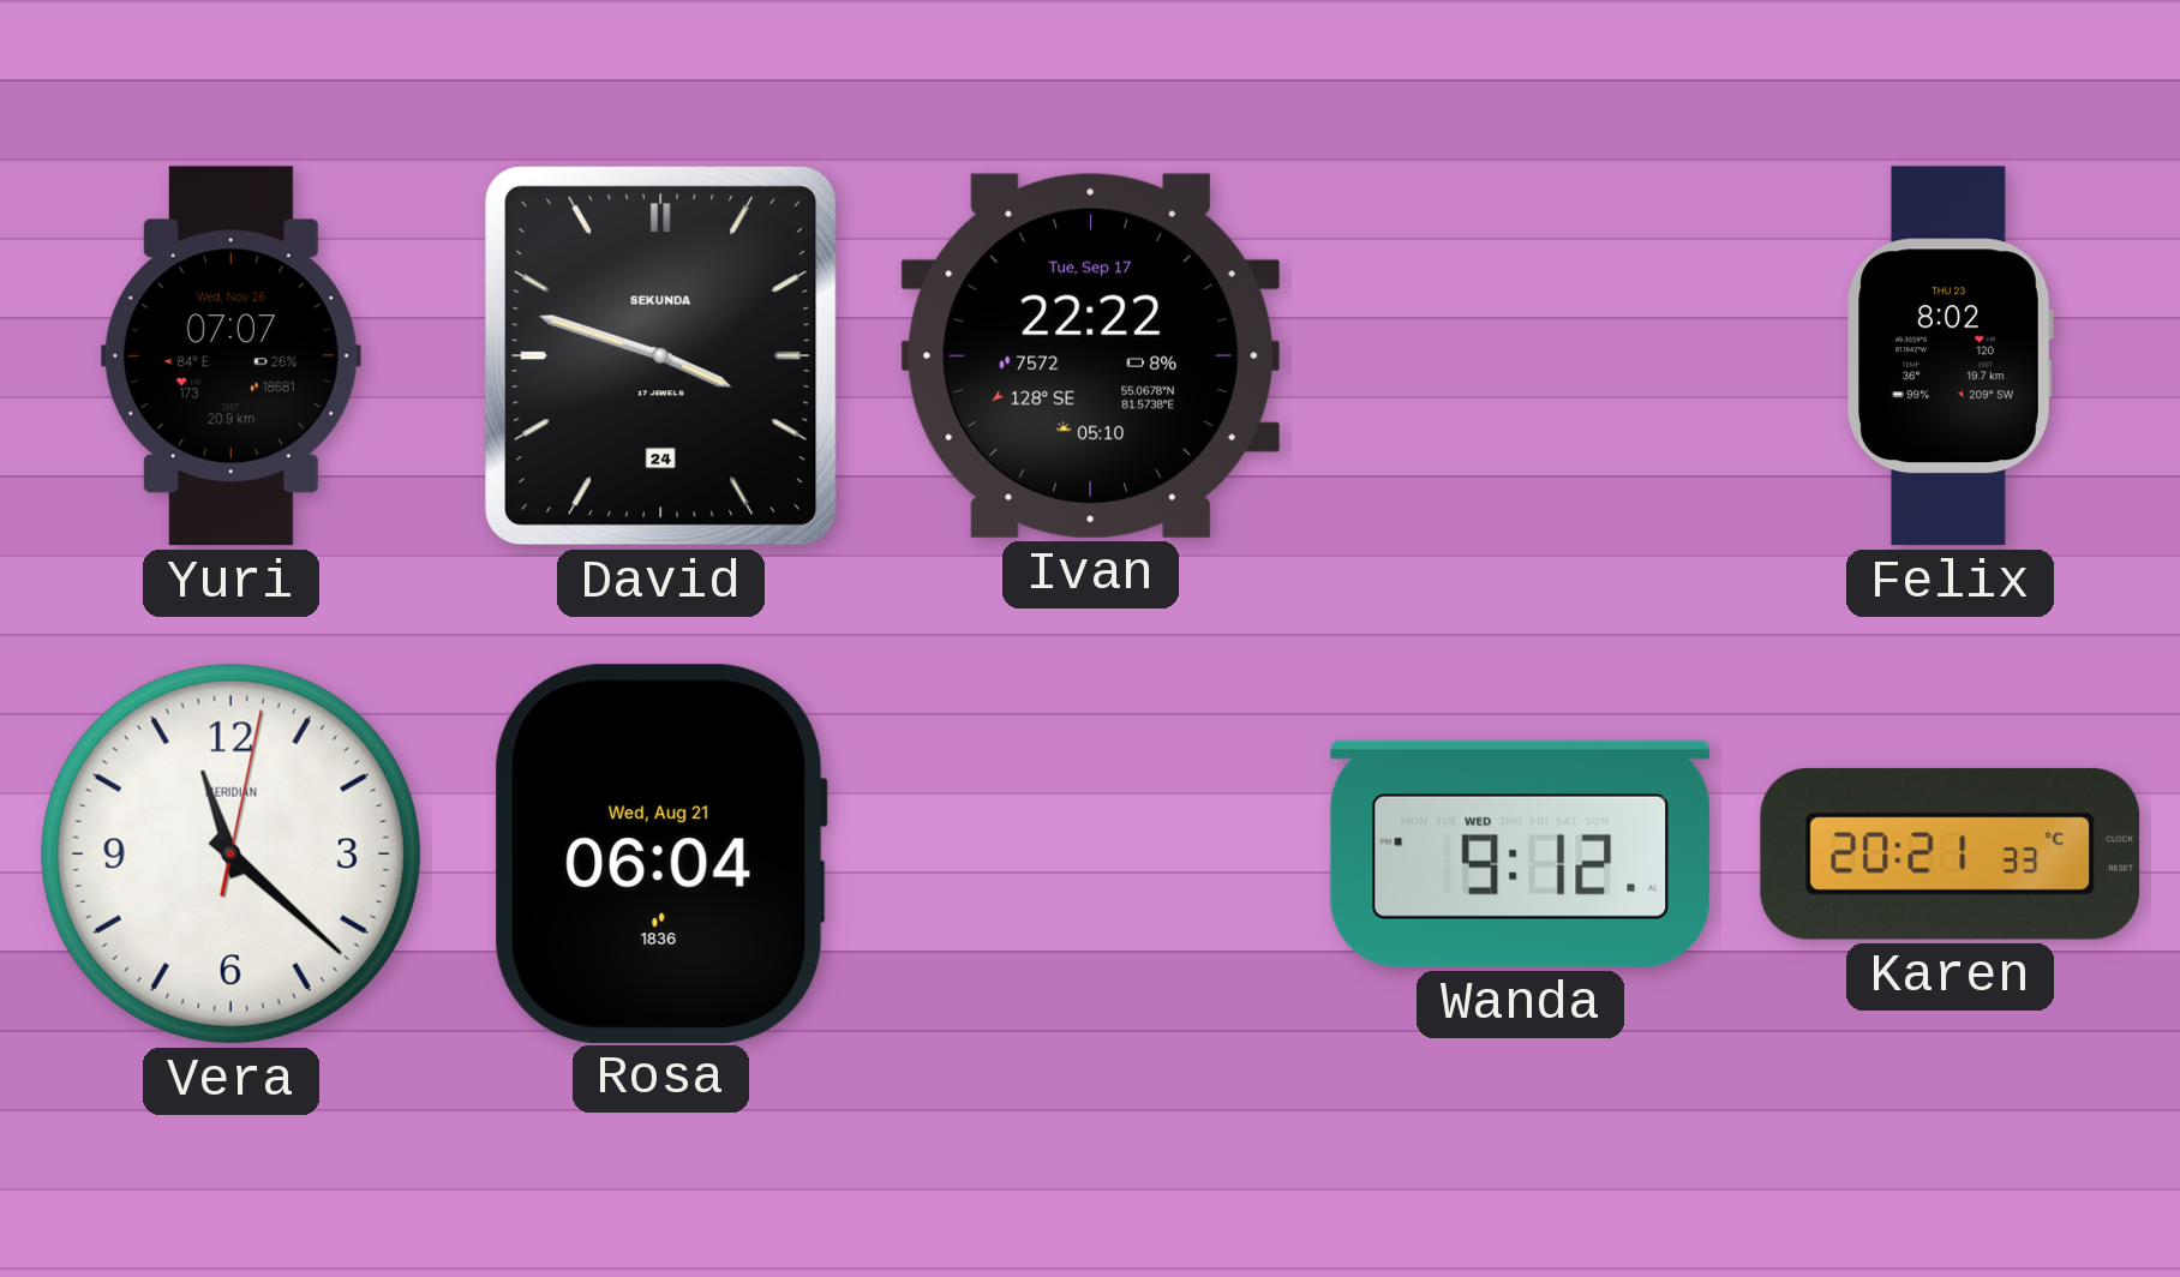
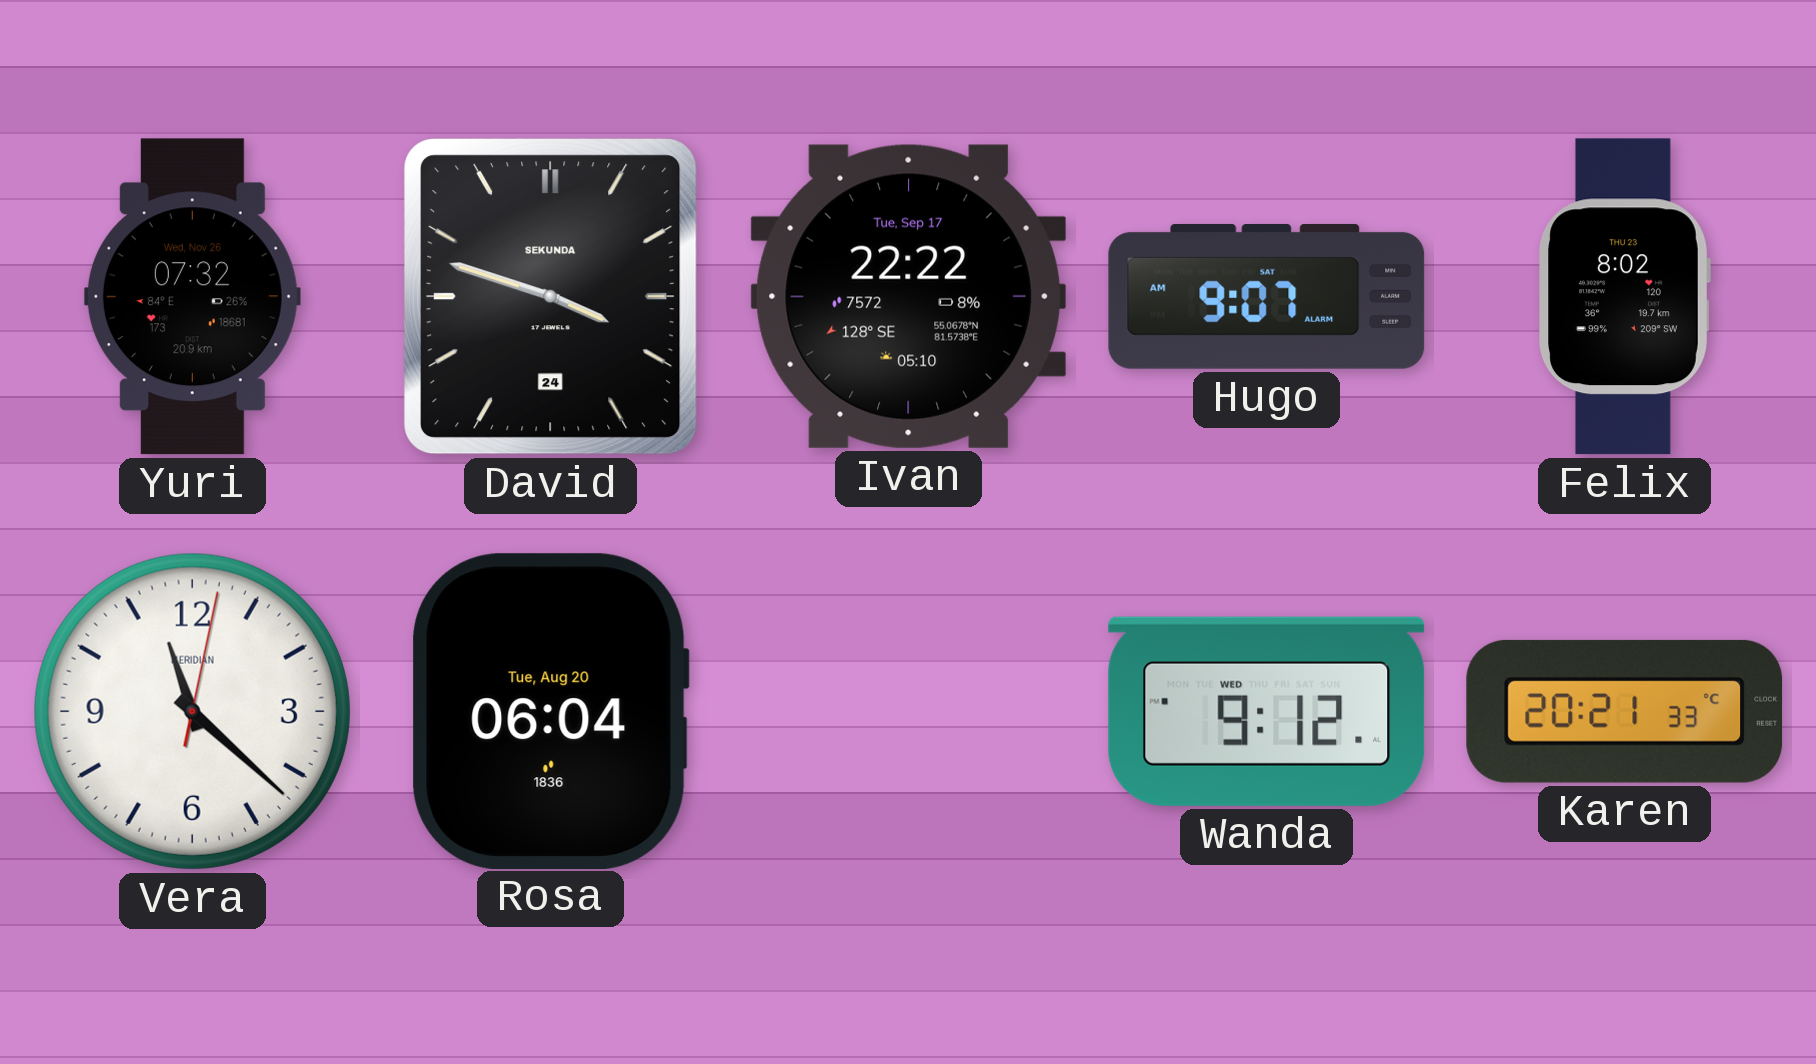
Yuri: 07:07 -> 07:32
Hugo: none -> 9:07
Rosa date: Wed, Aug 21 -> Tue, Aug 20
